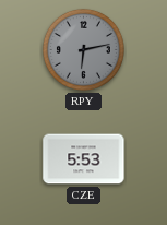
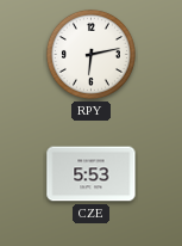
RPY dial: grey -> white
